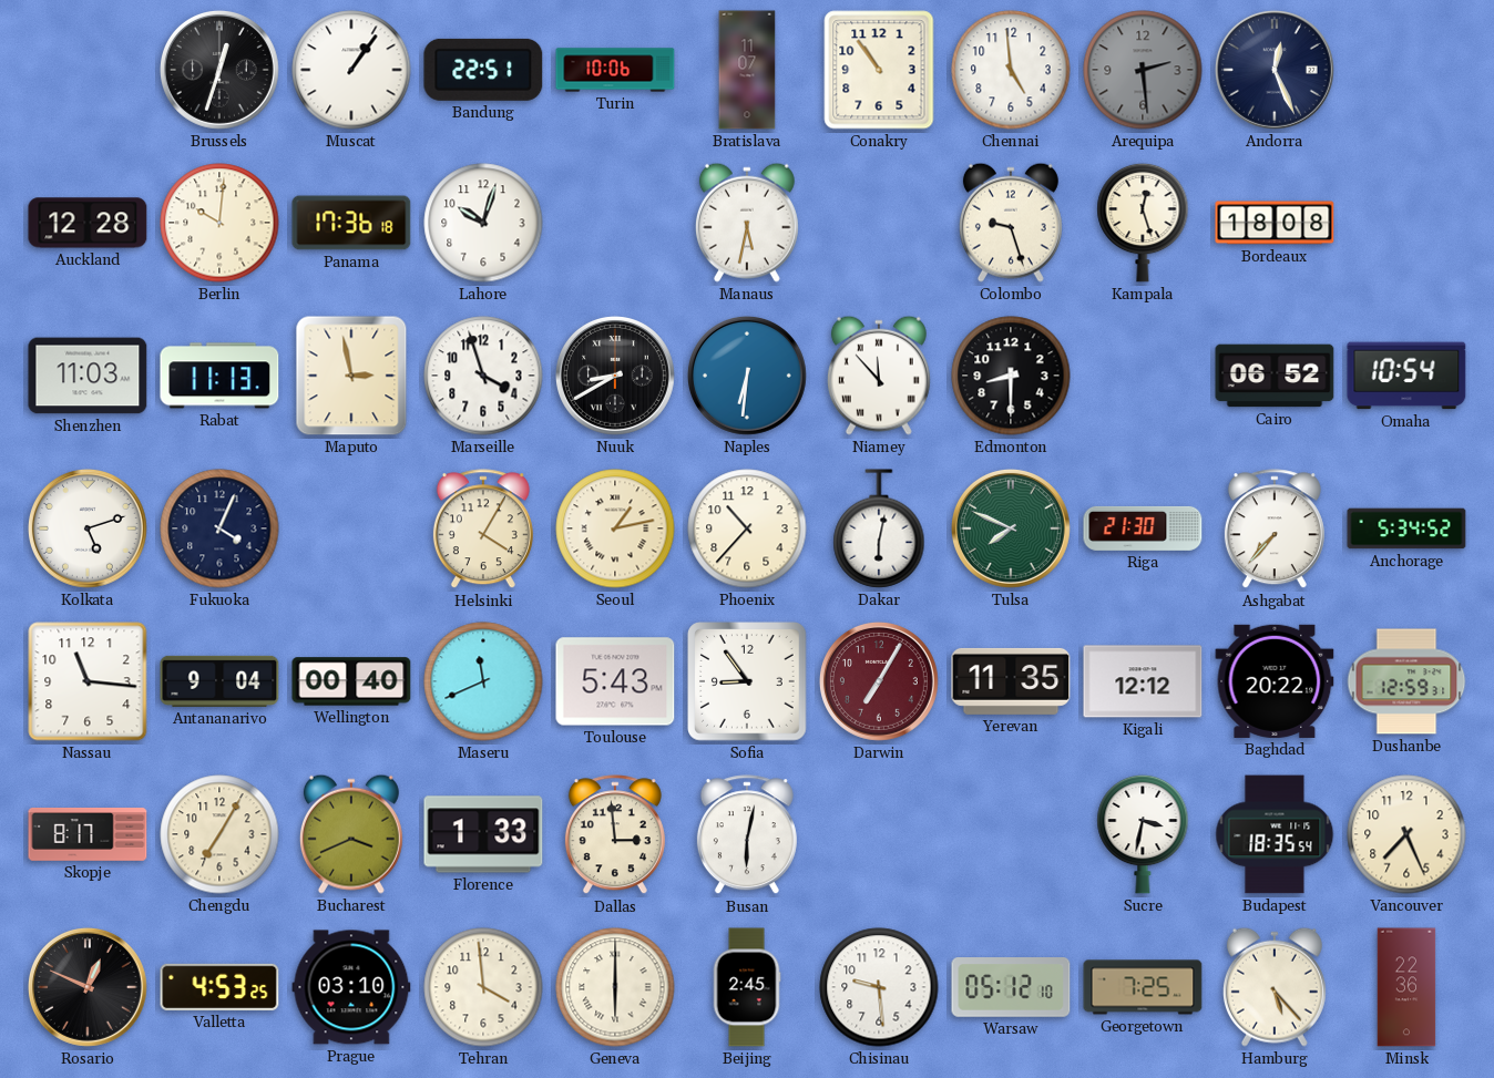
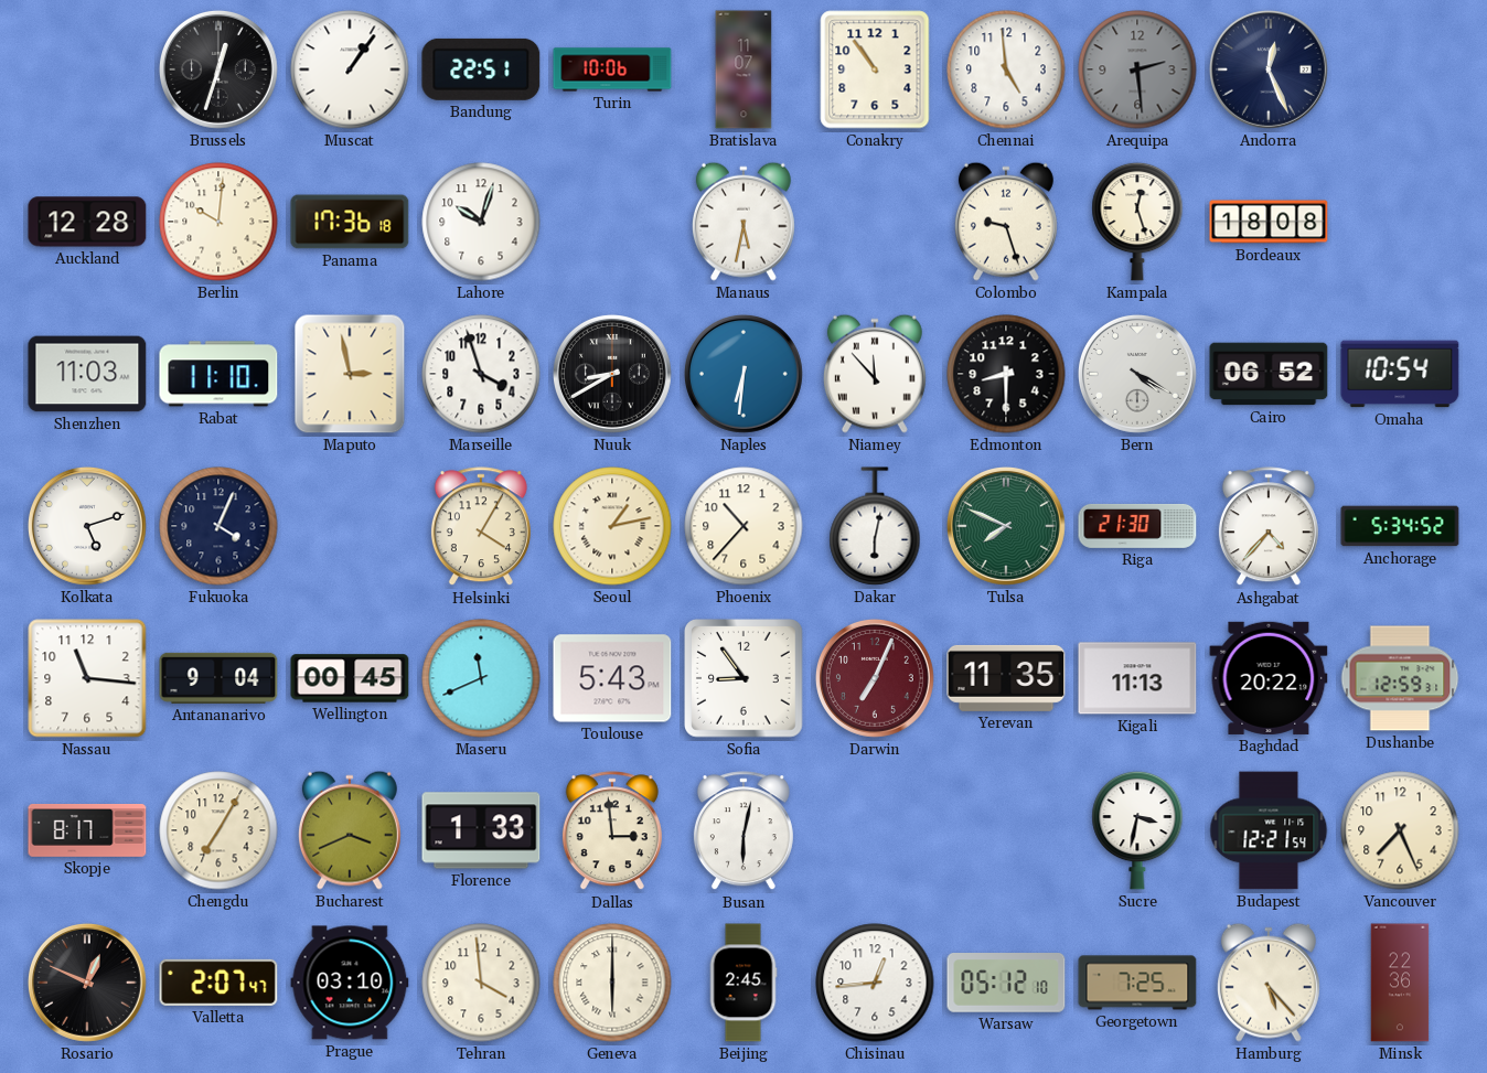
Rabat: 11:13 -> 11:10
Bern: none -> 4:20
Ashgabat: 7:37 -> 4:37
Wellington: 00:40 -> 00:45
Darwin: 7:05 -> 7:04
Kigali: 12:12 -> 11:13
Budapest: 18:35 -> 12:21
Valletta: 4:53 -> 2:07
Chisinau: 9:29 -> 12:44
